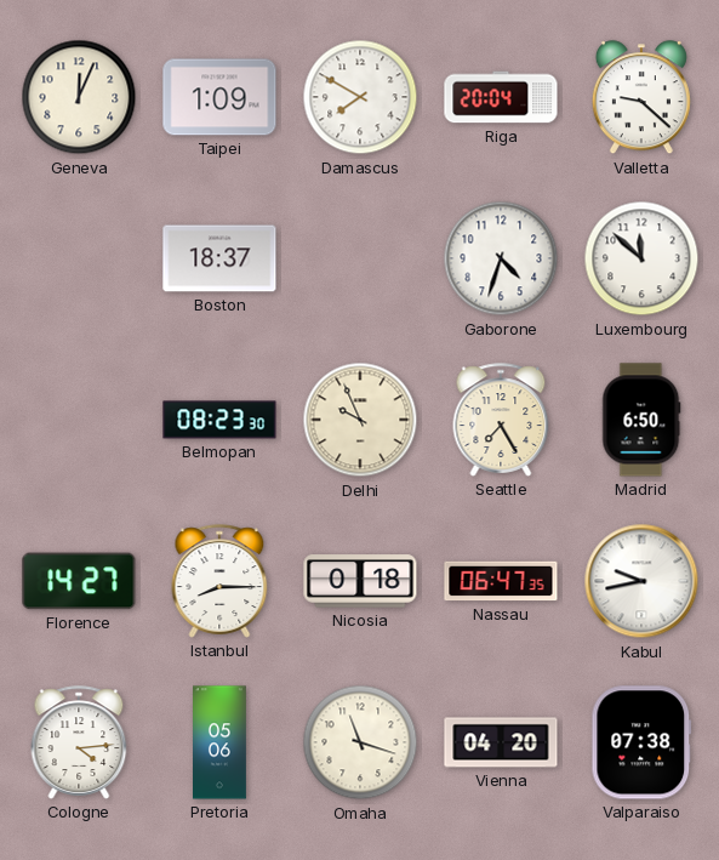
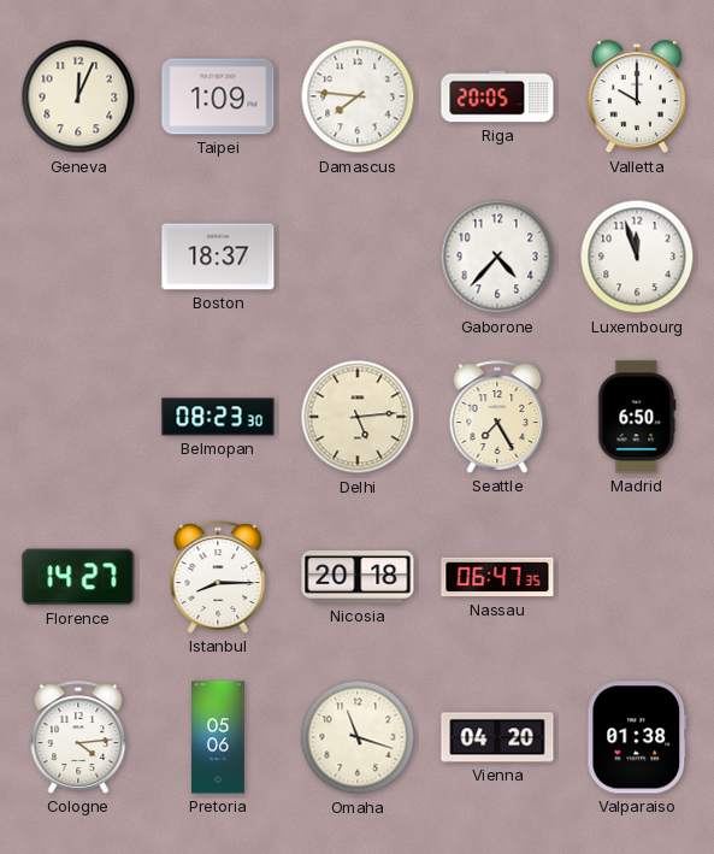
Damascus: 7:50 -> 7:46
Riga: 20:04 -> 20:05
Valletta: 9:22 -> 10:00
Gaborone: 4:33 -> 4:37
Luxembourg: 11:52 -> 11:57
Delhi: 9:56 -> 5:14
Nicosia: 0:18 -> 20:18
Kabul: 9:43 -> none
Valparaiso: 07:38 -> 01:38
